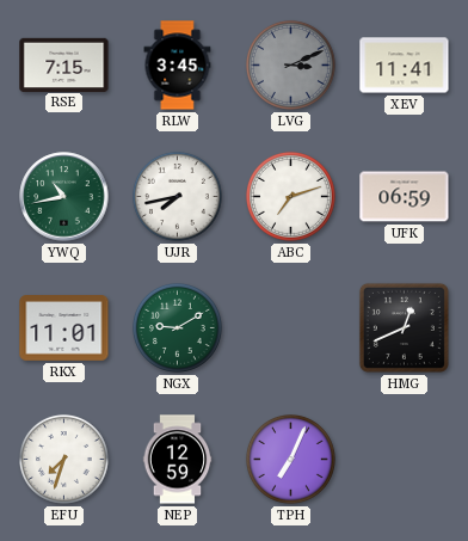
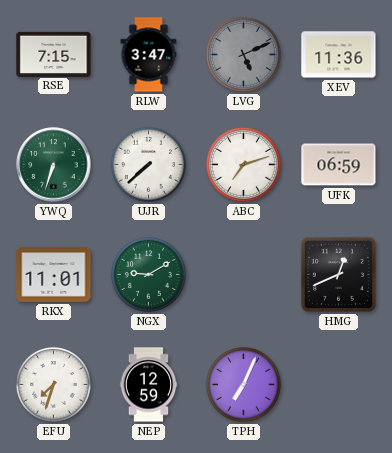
RLW: 3:45 -> 3:47
LVG: 3:11 -> 5:11
XEV: 11:41 -> 11:36
YWQ: 10:43 -> 6:33
UJR: 7:43 -> 7:38
